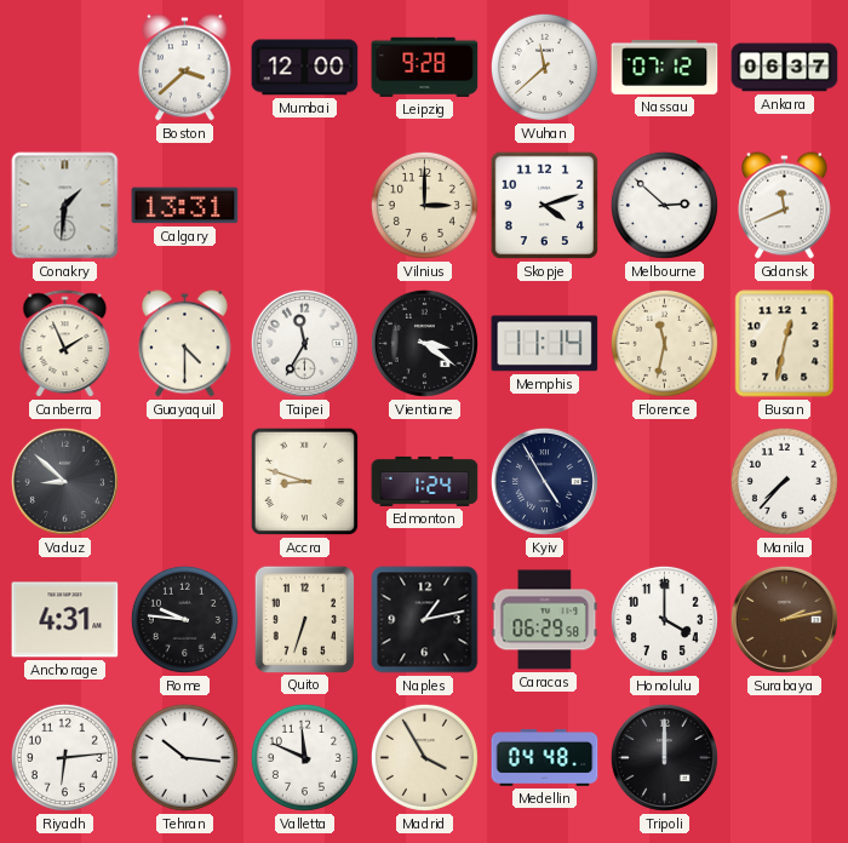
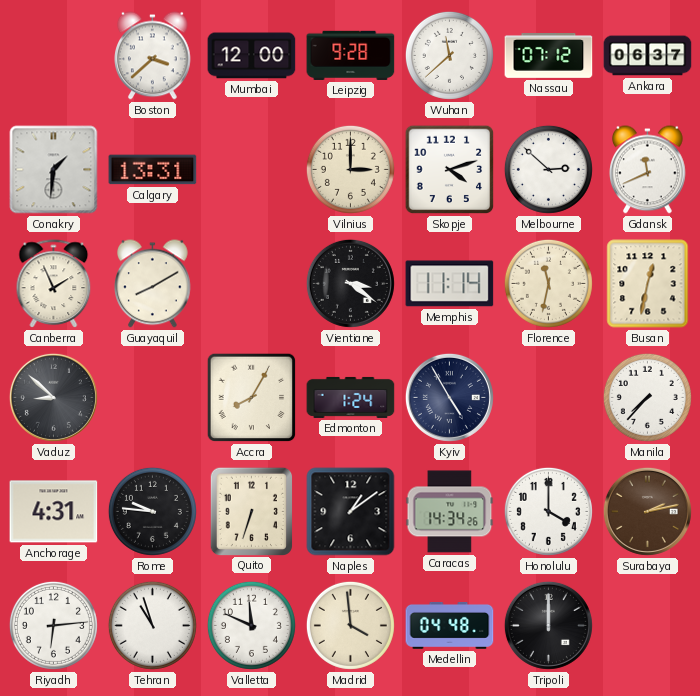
Guayaquil: 4:30 -> 8:10
Taipei: 11:35 -> none
Accra: 8:48 -> 8:05
Naples: 1:13 -> 1:09
Caracas: 06:29 -> 14:34
Tehran: 10:16 -> 10:57
Madrid: 3:55 -> 3:59
